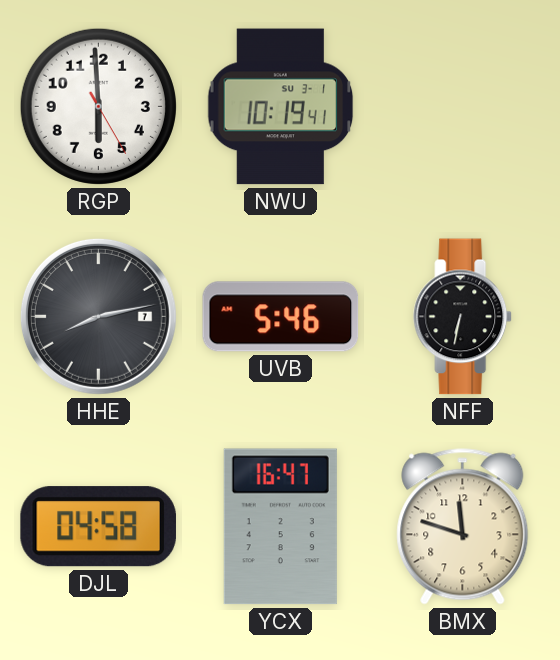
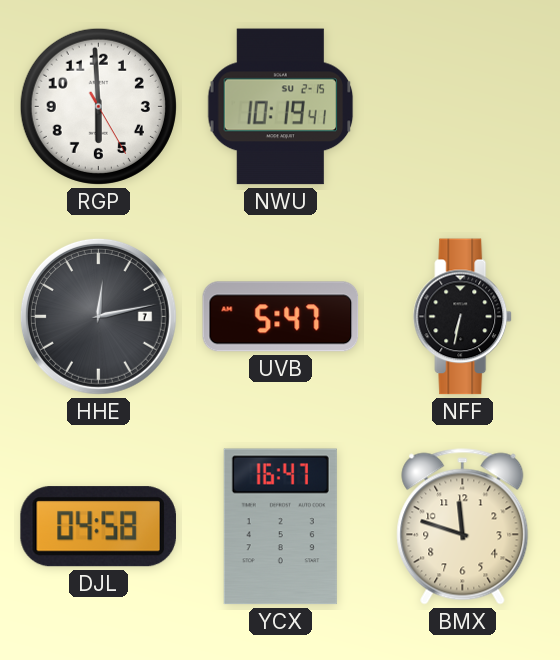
NWU date: SU 3-1 -> SU 2-15
HHE: 8:13 -> 12:13
UVB: 5:46 -> 5:47
